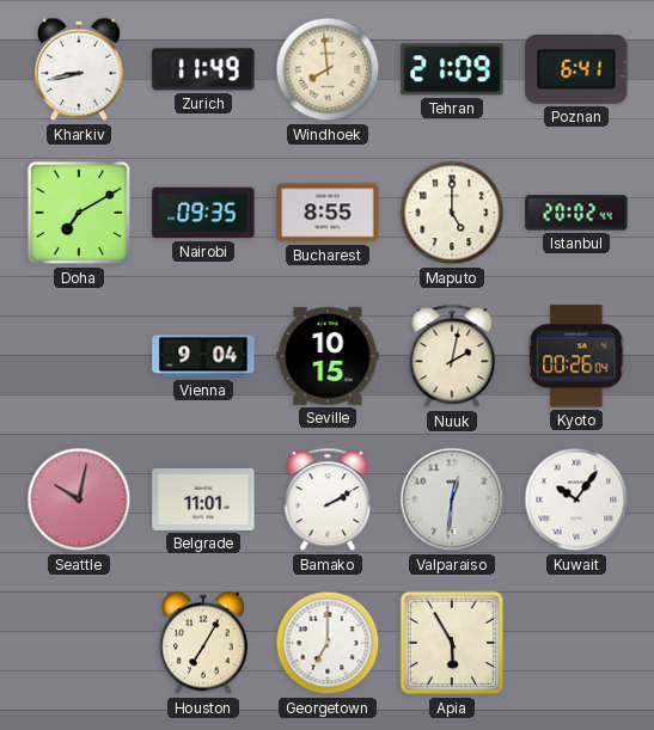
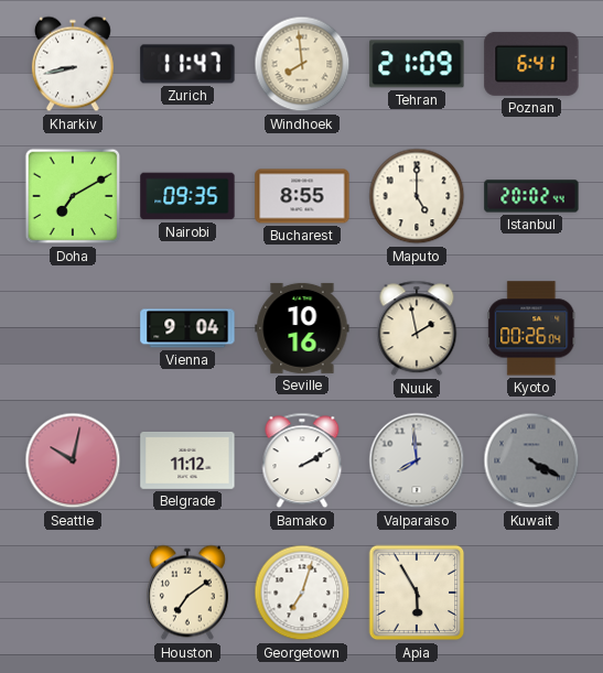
Zurich: 11:49 -> 11:47
Seville: 10:15 -> 10:16
Nuuk: 2:02 -> 1:58
Belgrade: 11:01 -> 11:12
Valparaiso: 12:31 -> 7:59
Kuwait: 10:06 -> 4:20
Kuwait dial: white -> grey
Houston: 7:05 -> 7:09
Georgetown: 7:00 -> 7:03
